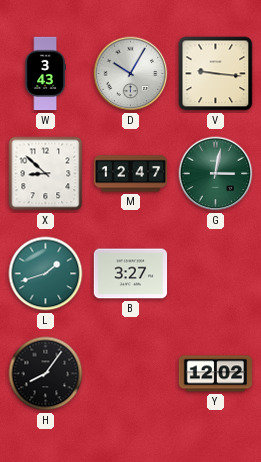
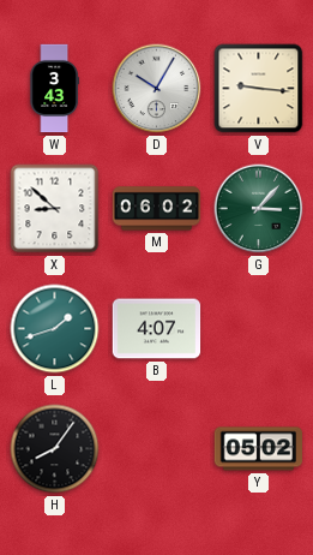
M: 12:47 -> 06:02
G: 3:02 -> 3:07
B: 3:27 -> 4:07
Y: 12:02 -> 05:02
